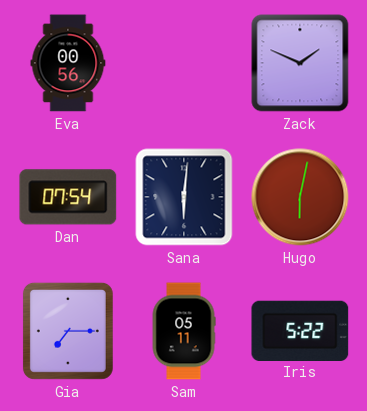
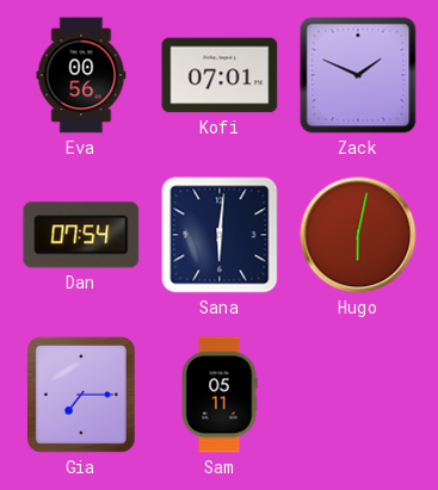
Kofi: none -> 07:01
Iris: 5:22 -> none
